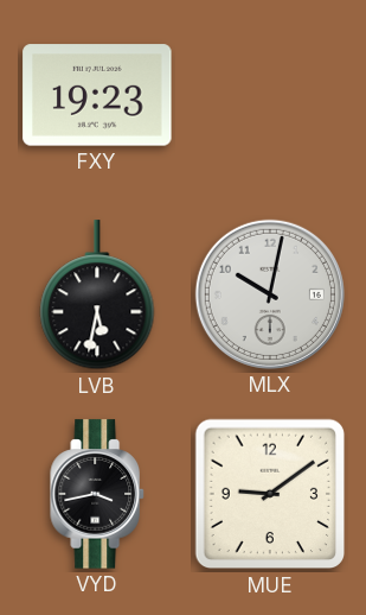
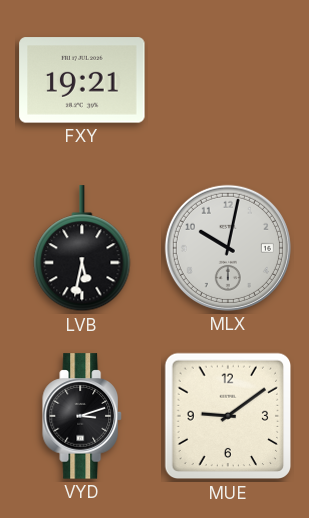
FXY: 19:23 -> 19:21
VYD: 3:43 -> 3:12
